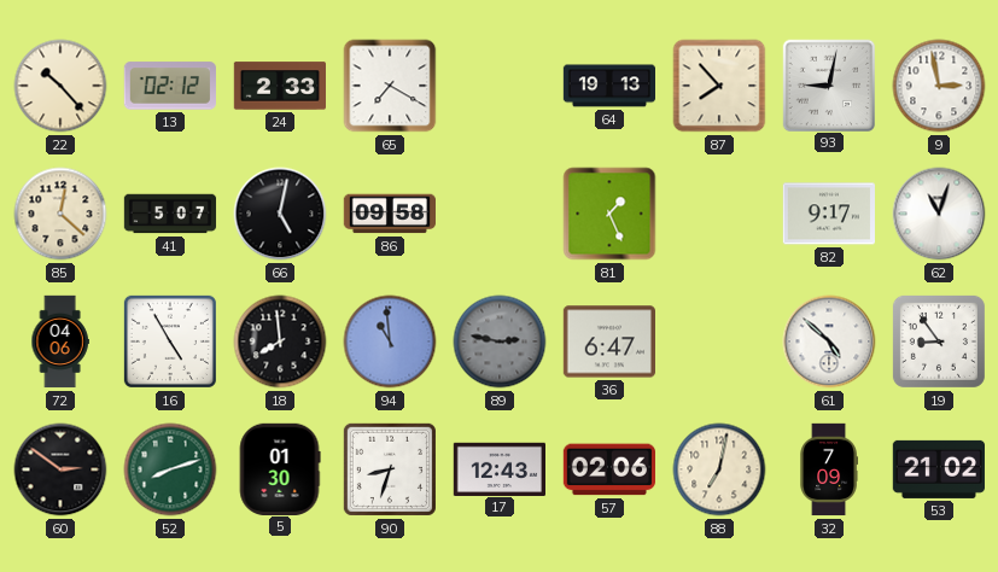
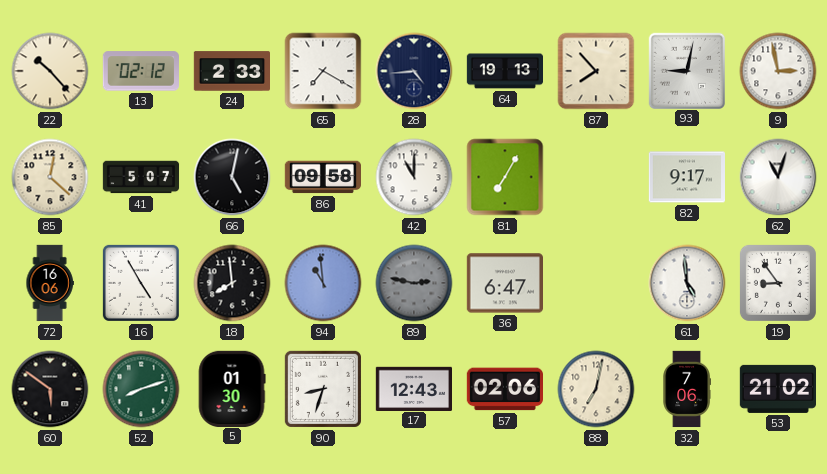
28: none -> 4:44
42: none -> 11:00
81: 1:26 -> 7:05
72: 04:06 -> 16:06
61: 4:52 -> 4:59
60: 2:51 -> 5:51
32: 7:09 -> 7:06
